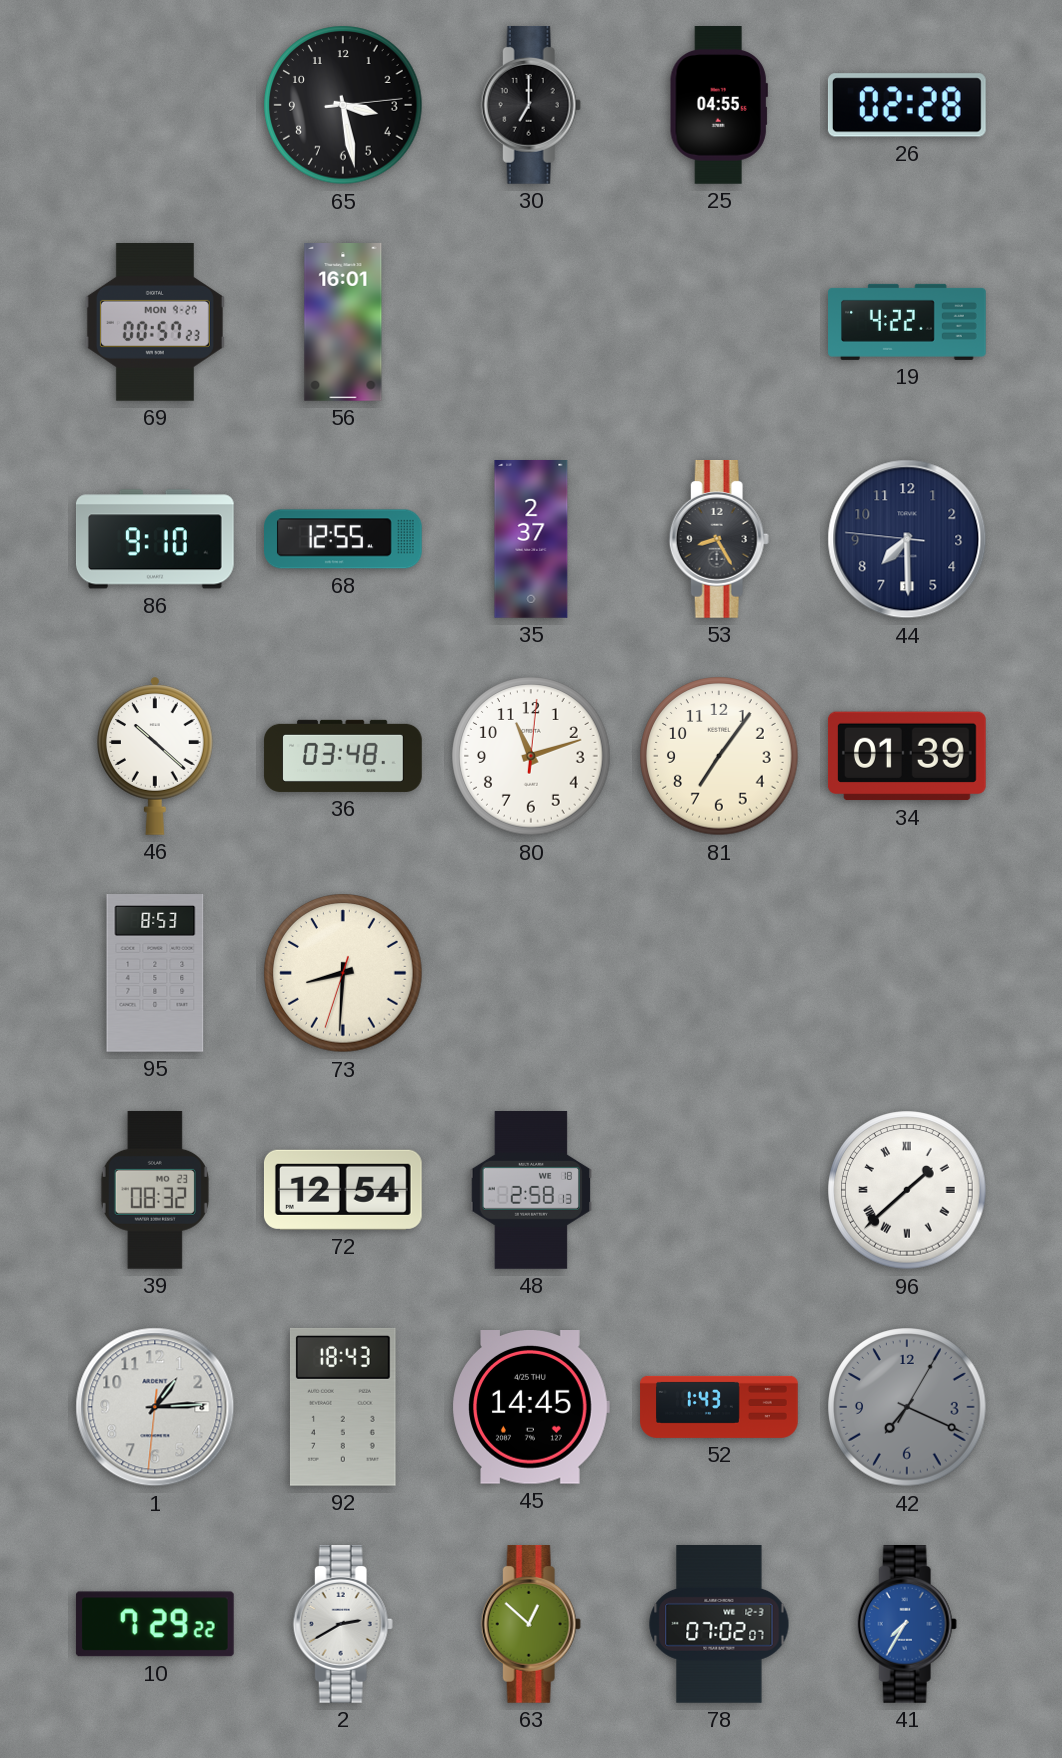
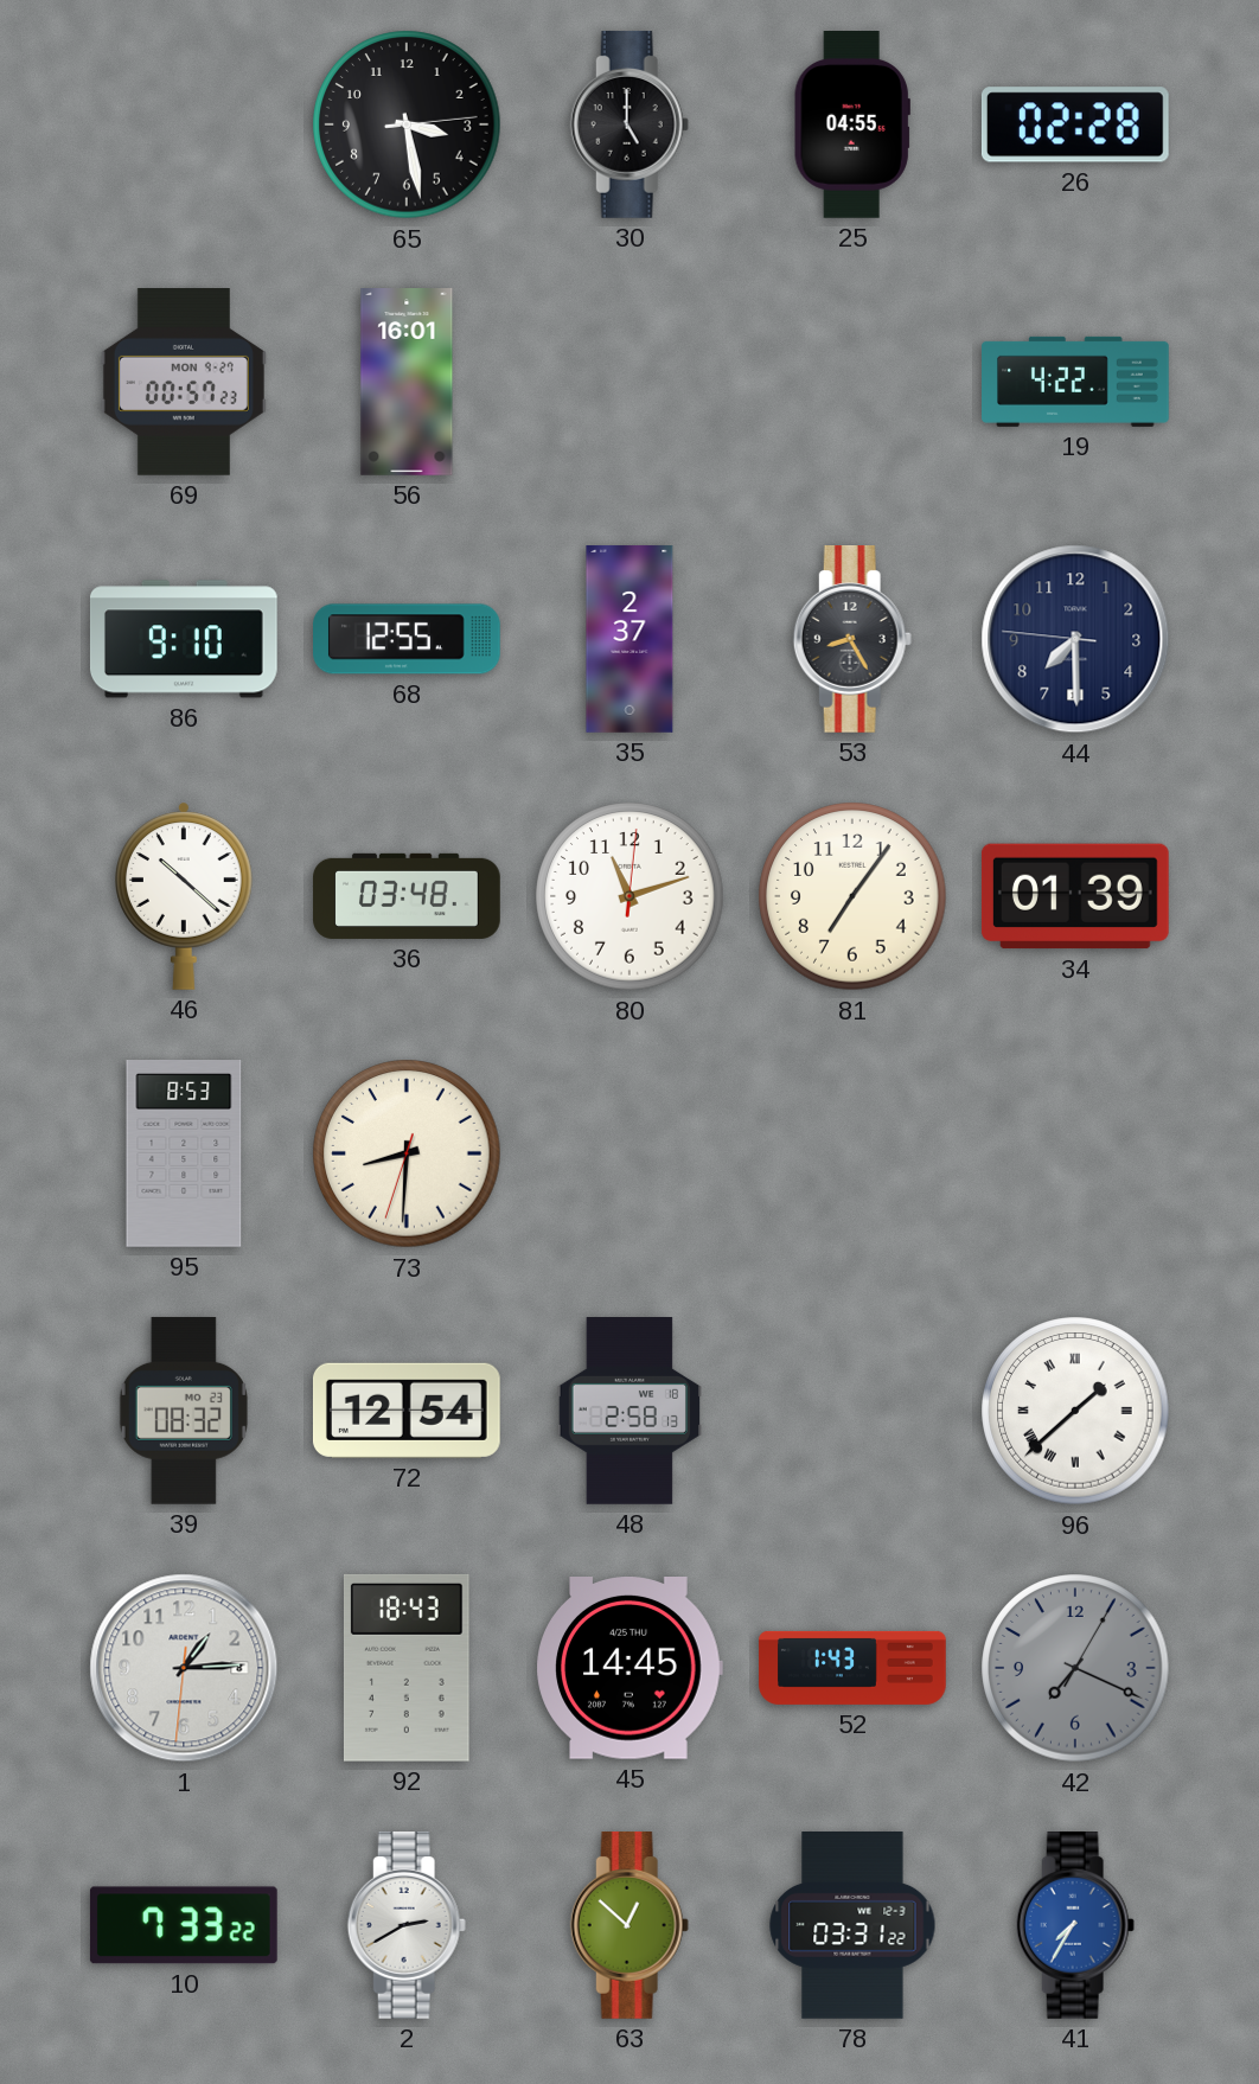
30: 7:00 -> 5:00
10: 7:29 -> 7:33
78: 07:02 -> 03:31
